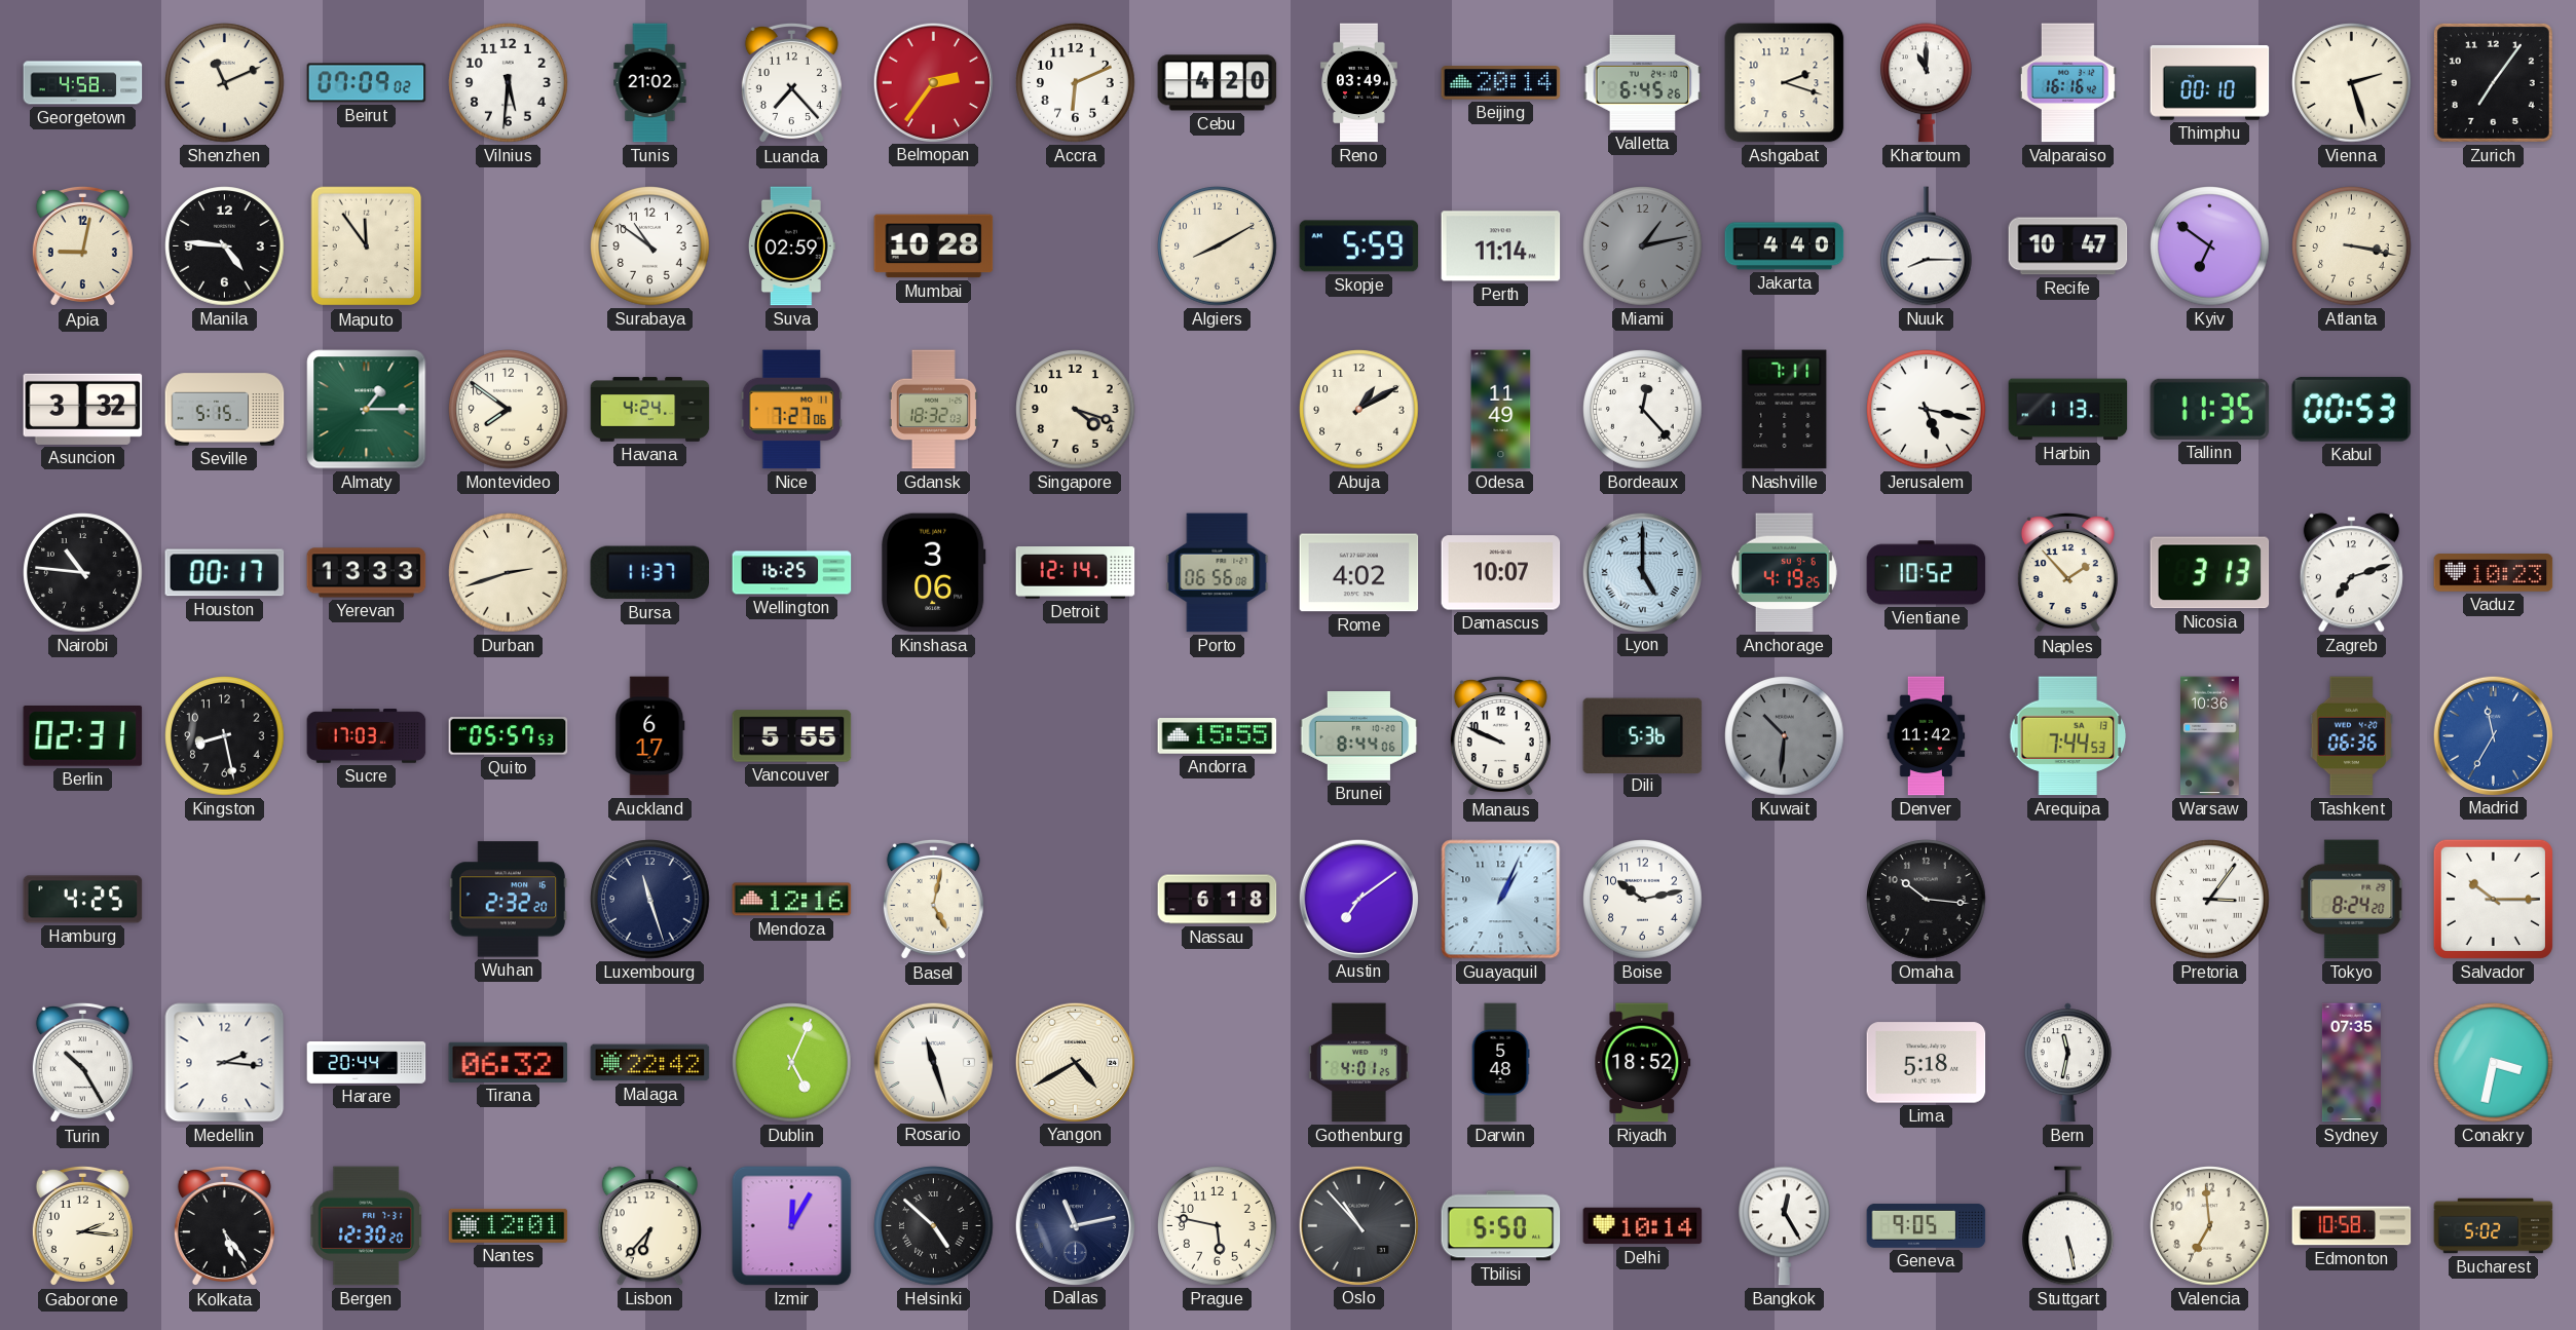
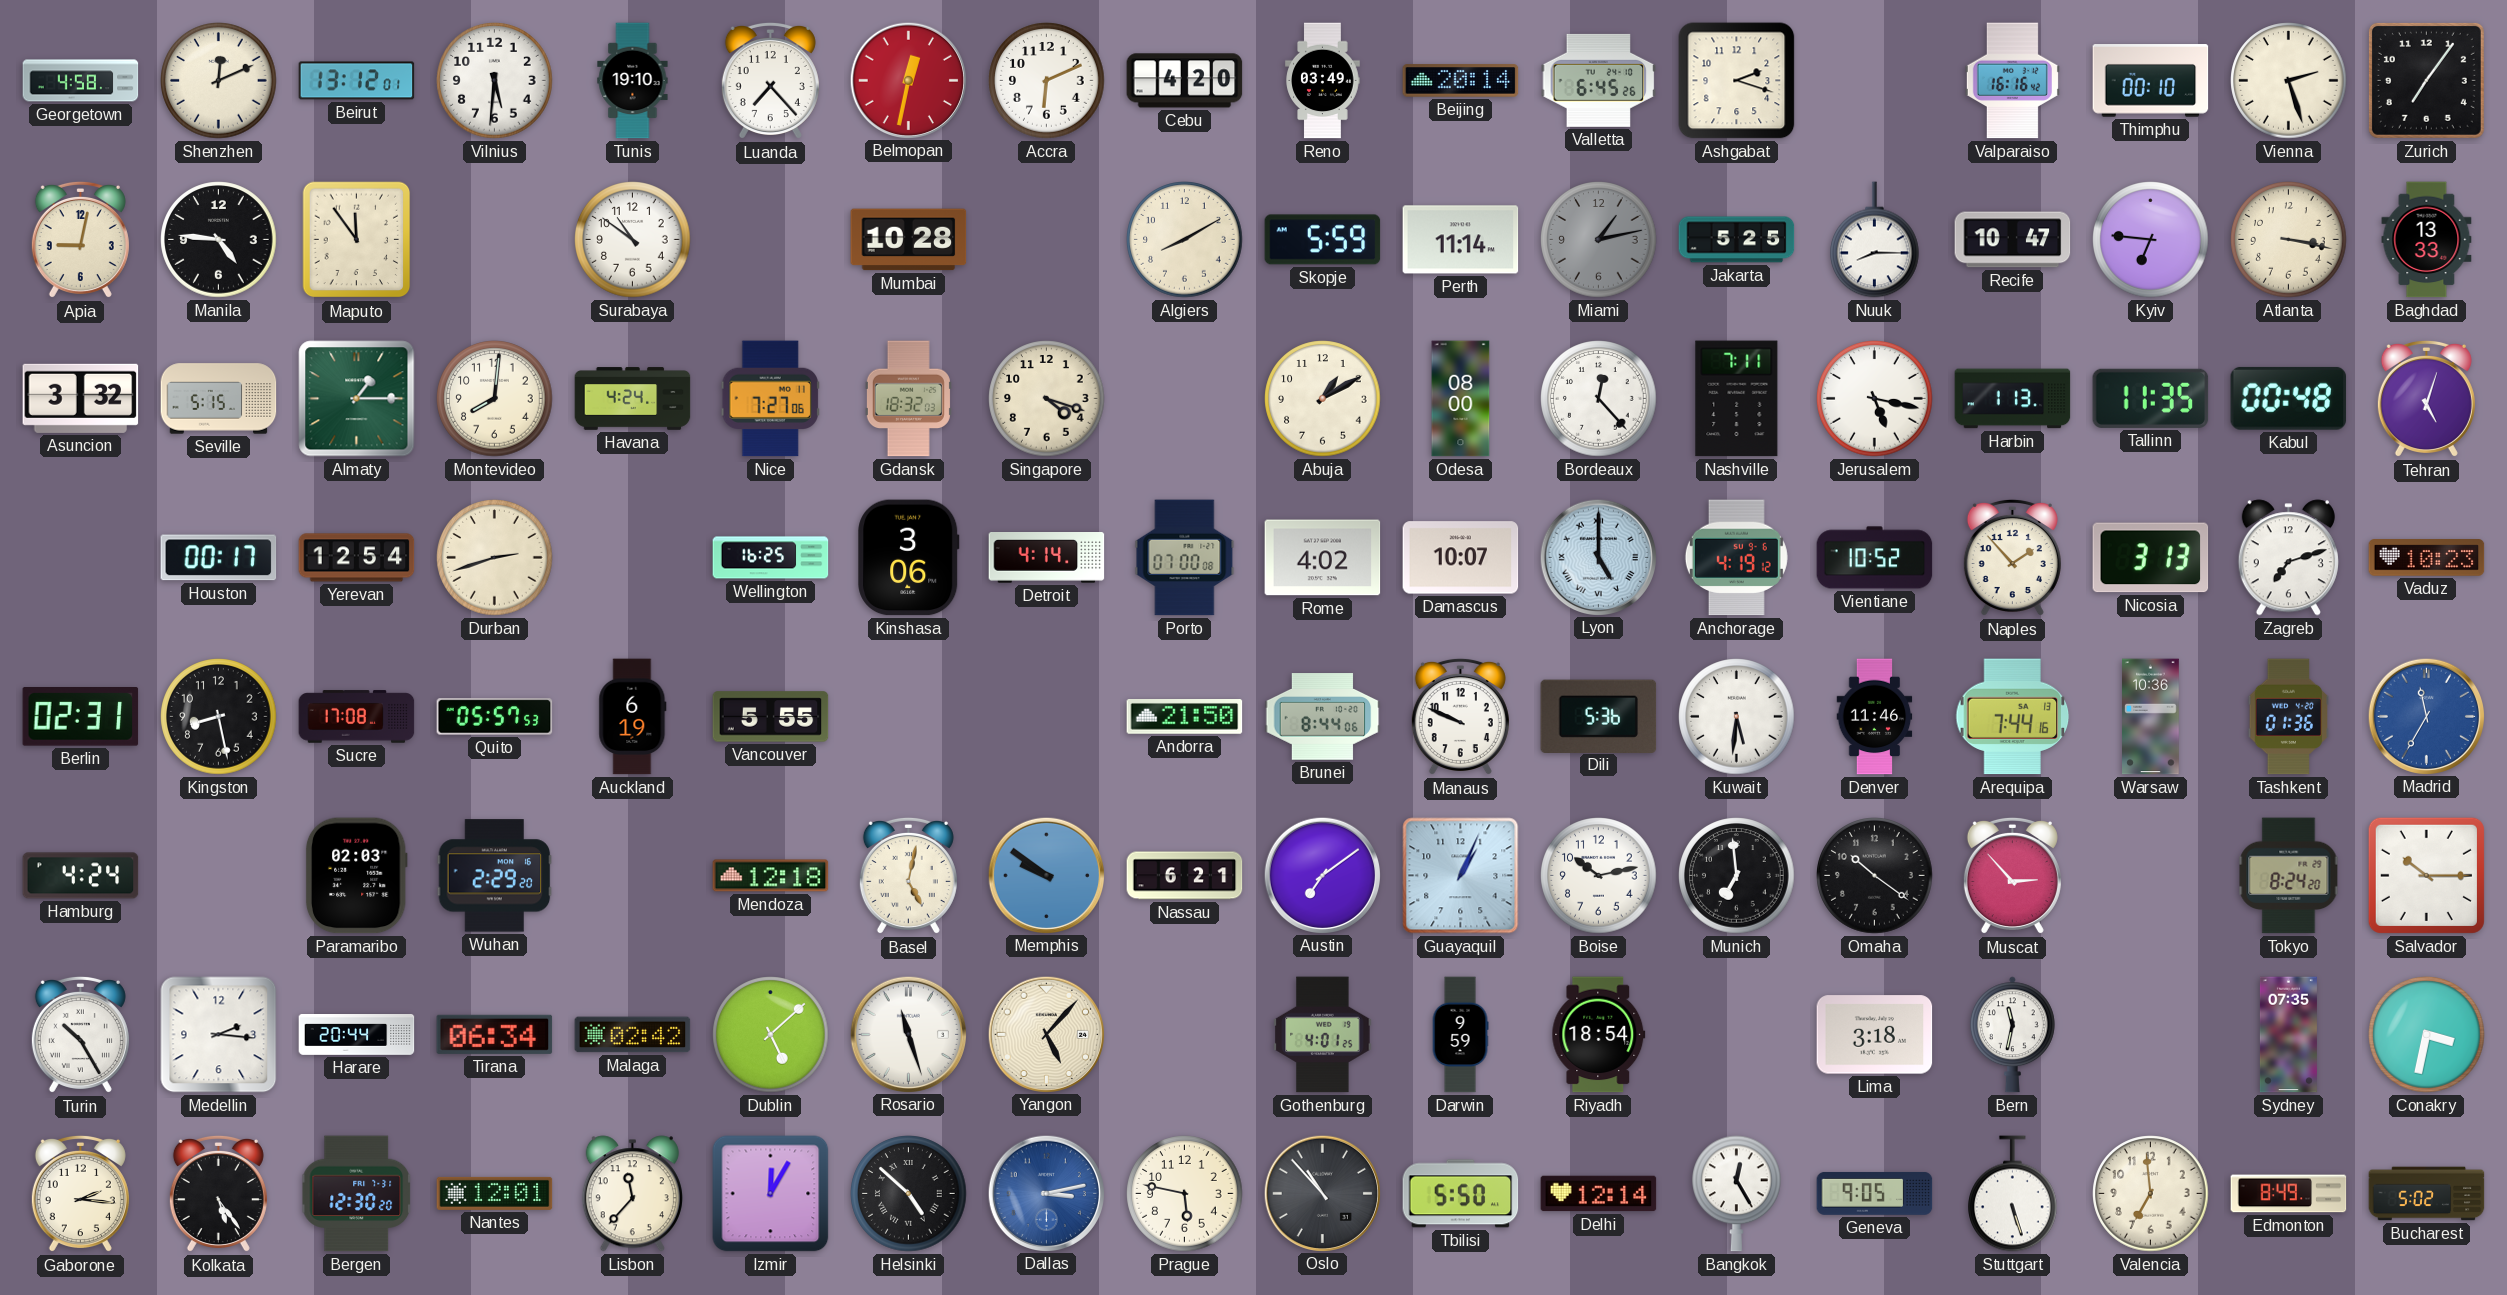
Shenzhen: 11:11 -> 12:11
Beirut: 07:09 -> 13:12
Tunis: 21:02 -> 19:10
Belmopan: 2:36 -> 12:32
Khartoum: 11:00 -> none
Suva: 02:59 -> none
Jakarta: 4:40 -> 5:25
Kyiv: 6:51 -> 6:46
Baghdad: none -> 13:33
Montevideo: 7:51 -> 8:01
Odesa: 11:49 -> 08:00
Kabul: 00:53 -> 00:48
Tehran: none -> 5:03
Nairobi: 10:46 -> none
Yerevan: 13:33 -> 12:54
Bursa: 11:37 -> none
Detroit: 12:14 -> 4:14
Porto: 06:56 -> 07:00
Anchorage: 4:19:25 -> 4:19:12
Sucre: 17:03 -> 17:08
Auckland: 6:17 -> 6:19
Andorra: 15:55 -> 21:50
Kuwait: 10:31 -> 5:31
Kuwait dial: grey -> white
Denver: 11:42 -> 11:46
Arequipa: 7:44:53 -> 7:44:16
Tashkent: 06:36 -> 01:36
Hamburg: 4:25 -> 4:24
Paramaribo: none -> 02:03
Wuhan: 2:32 -> 2:29
Luxembourg: 11:27 -> none
Mendoza: 12:16 -> 12:18
Memphis: none -> 9:51
Nassau: 6:18 -> 6:21
Munich: none -> 6:59
Omaha: 10:16 -> 10:21
Muscat: none -> 2:53
Pretoria: 3:06 -> none
Tirana: 06:32 -> 06:34
Malaga: 22:42 -> 02:42
Dublin: 5:04 -> 5:08
Yangon: 4:40 -> 5:07
Darwin: 5:48 -> 9:59
Riyadh: 18:52 -> 18:54
Lima: 5:18 -> 3:18
Lisbon: 6:37 -> 11:37
Dallas: 11:13 -> 3:13
Dallas dial: navy -> blue
Delhi: 10:14 -> 12:14
Stuttgart: 5:28 -> 5:27
Edmonton: 10:58 -> 8:49
